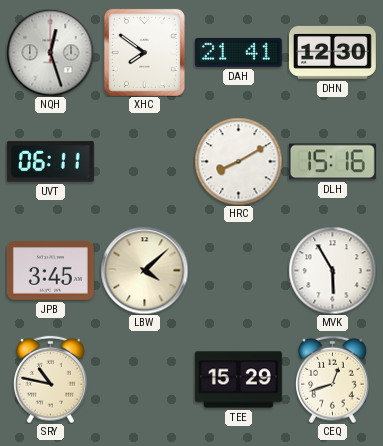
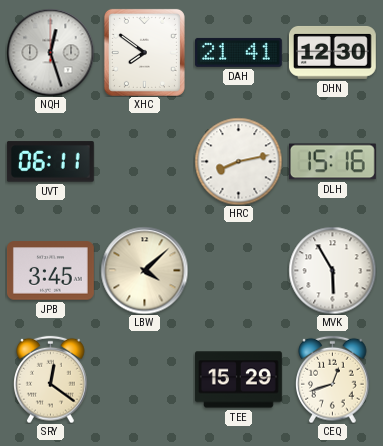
HRC: 8:10 -> 8:13
SRY: 10:47 -> 12:21
